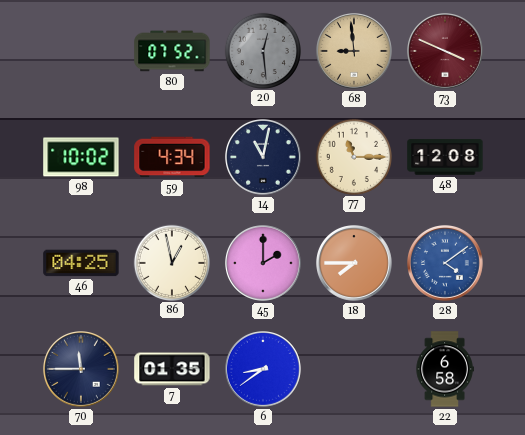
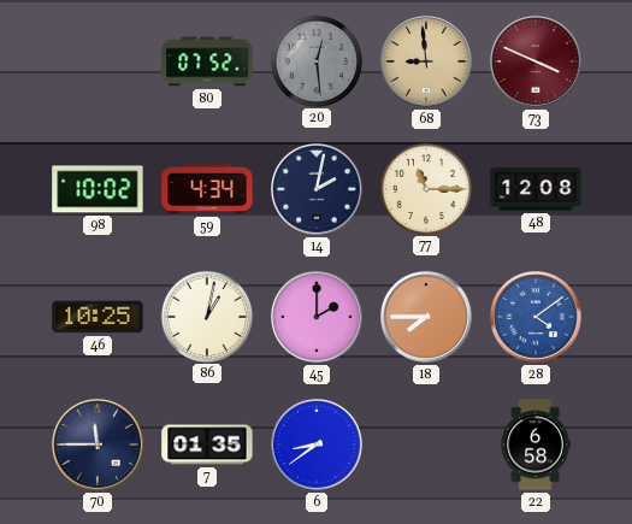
14: 11:02 -> 2:02
46: 04:25 -> 10:25
86: 12:58 -> 1:02
